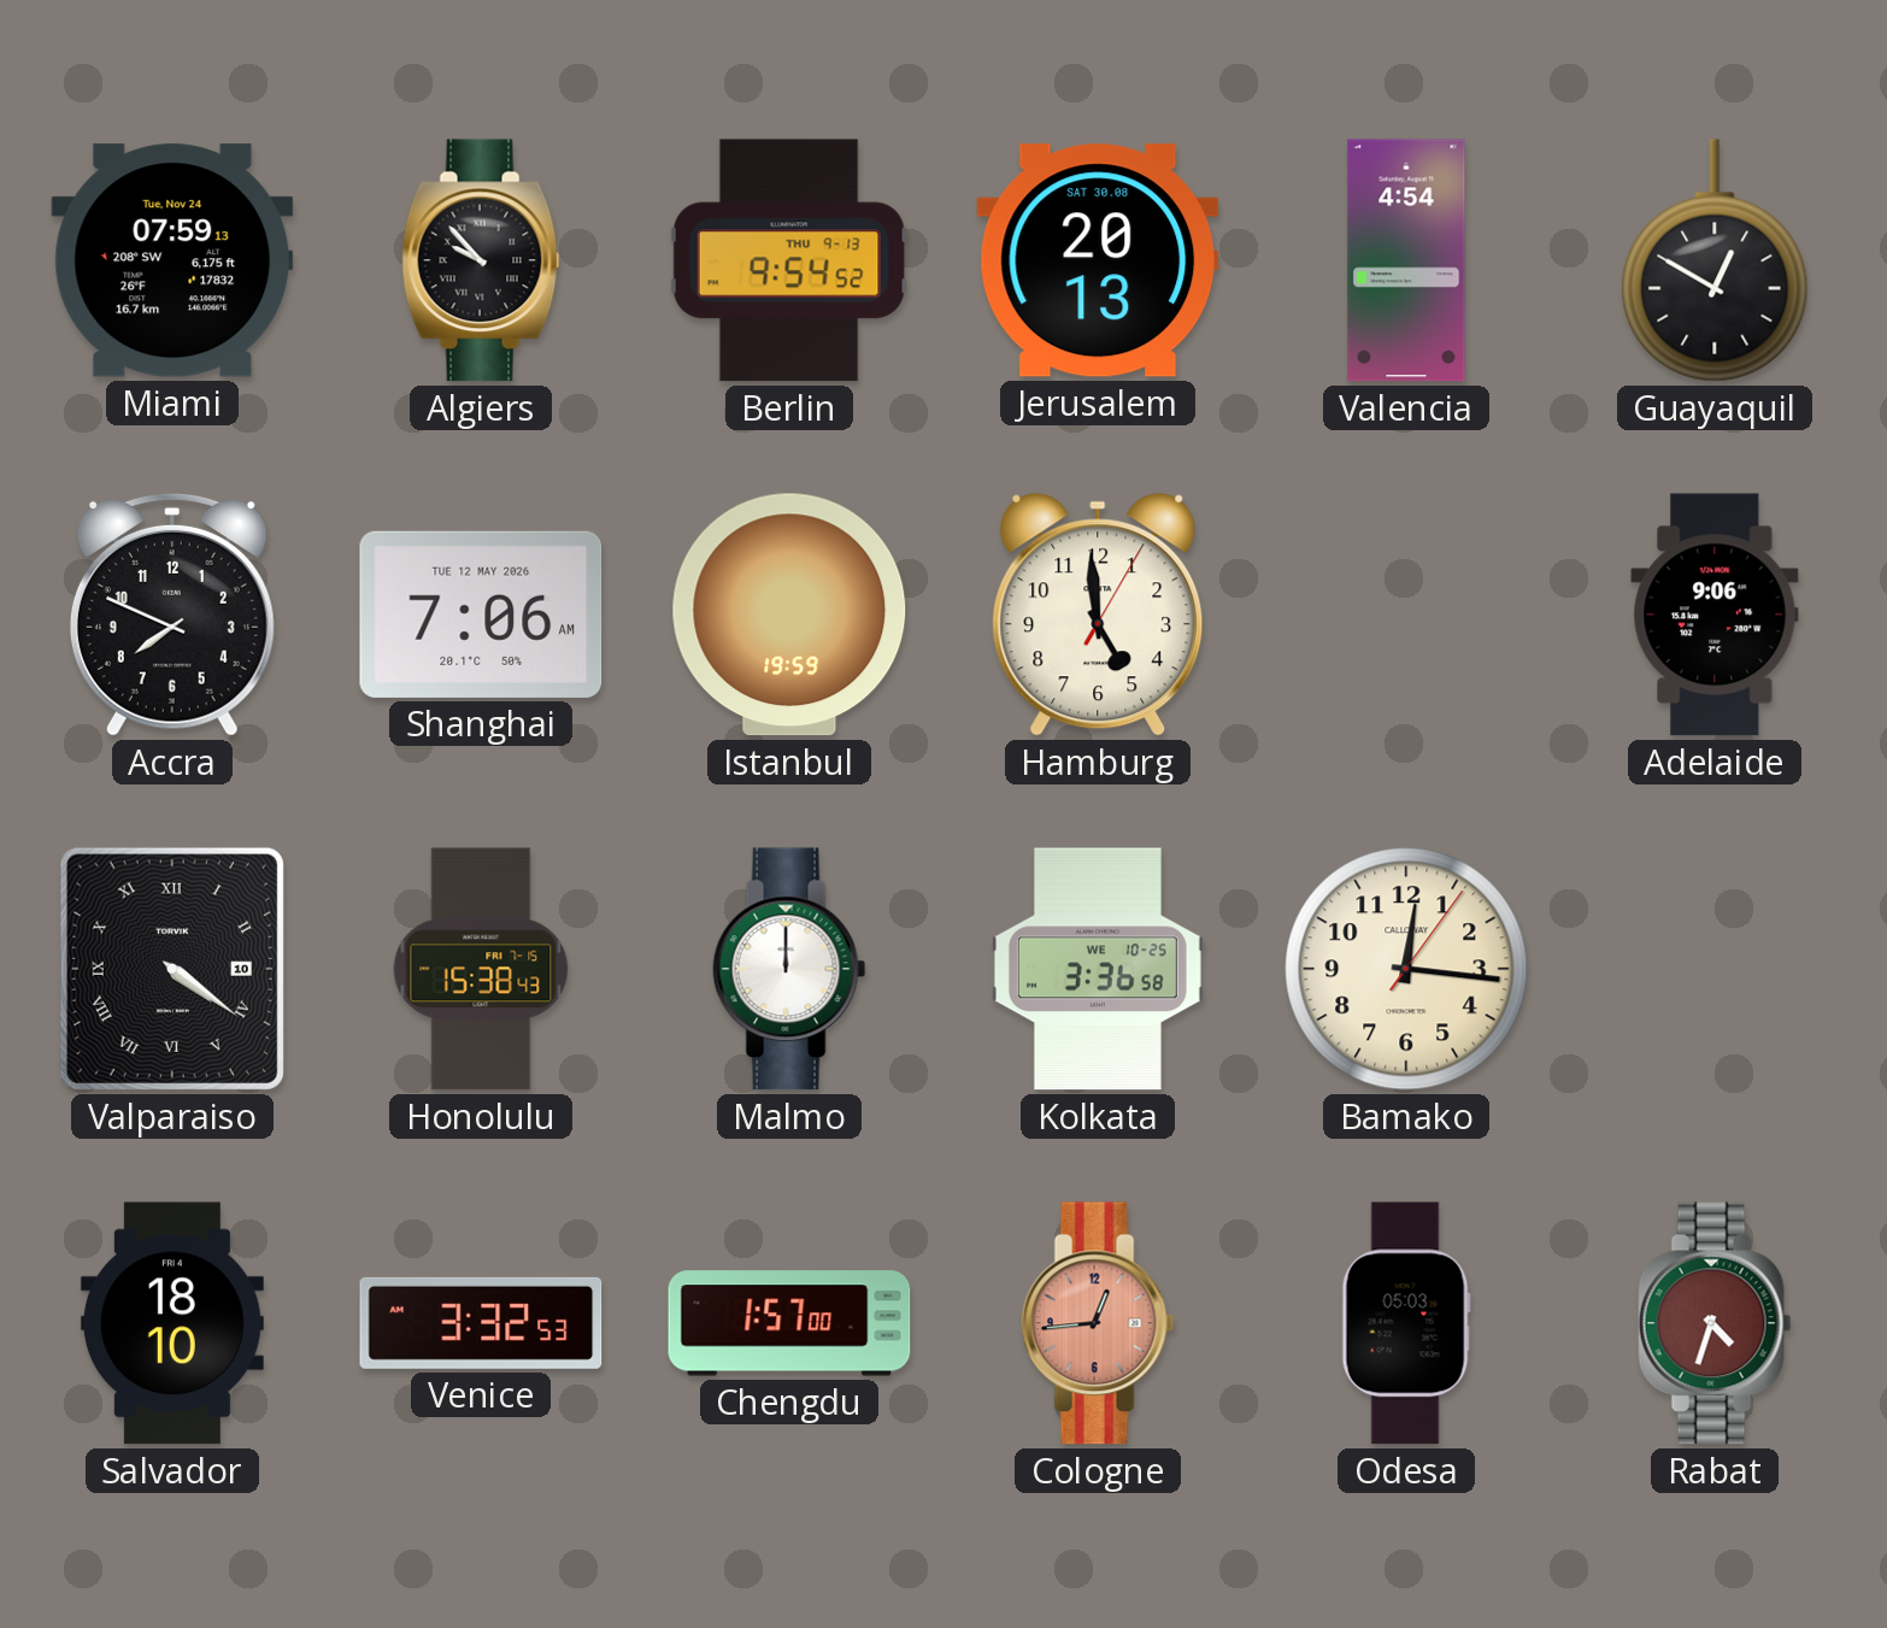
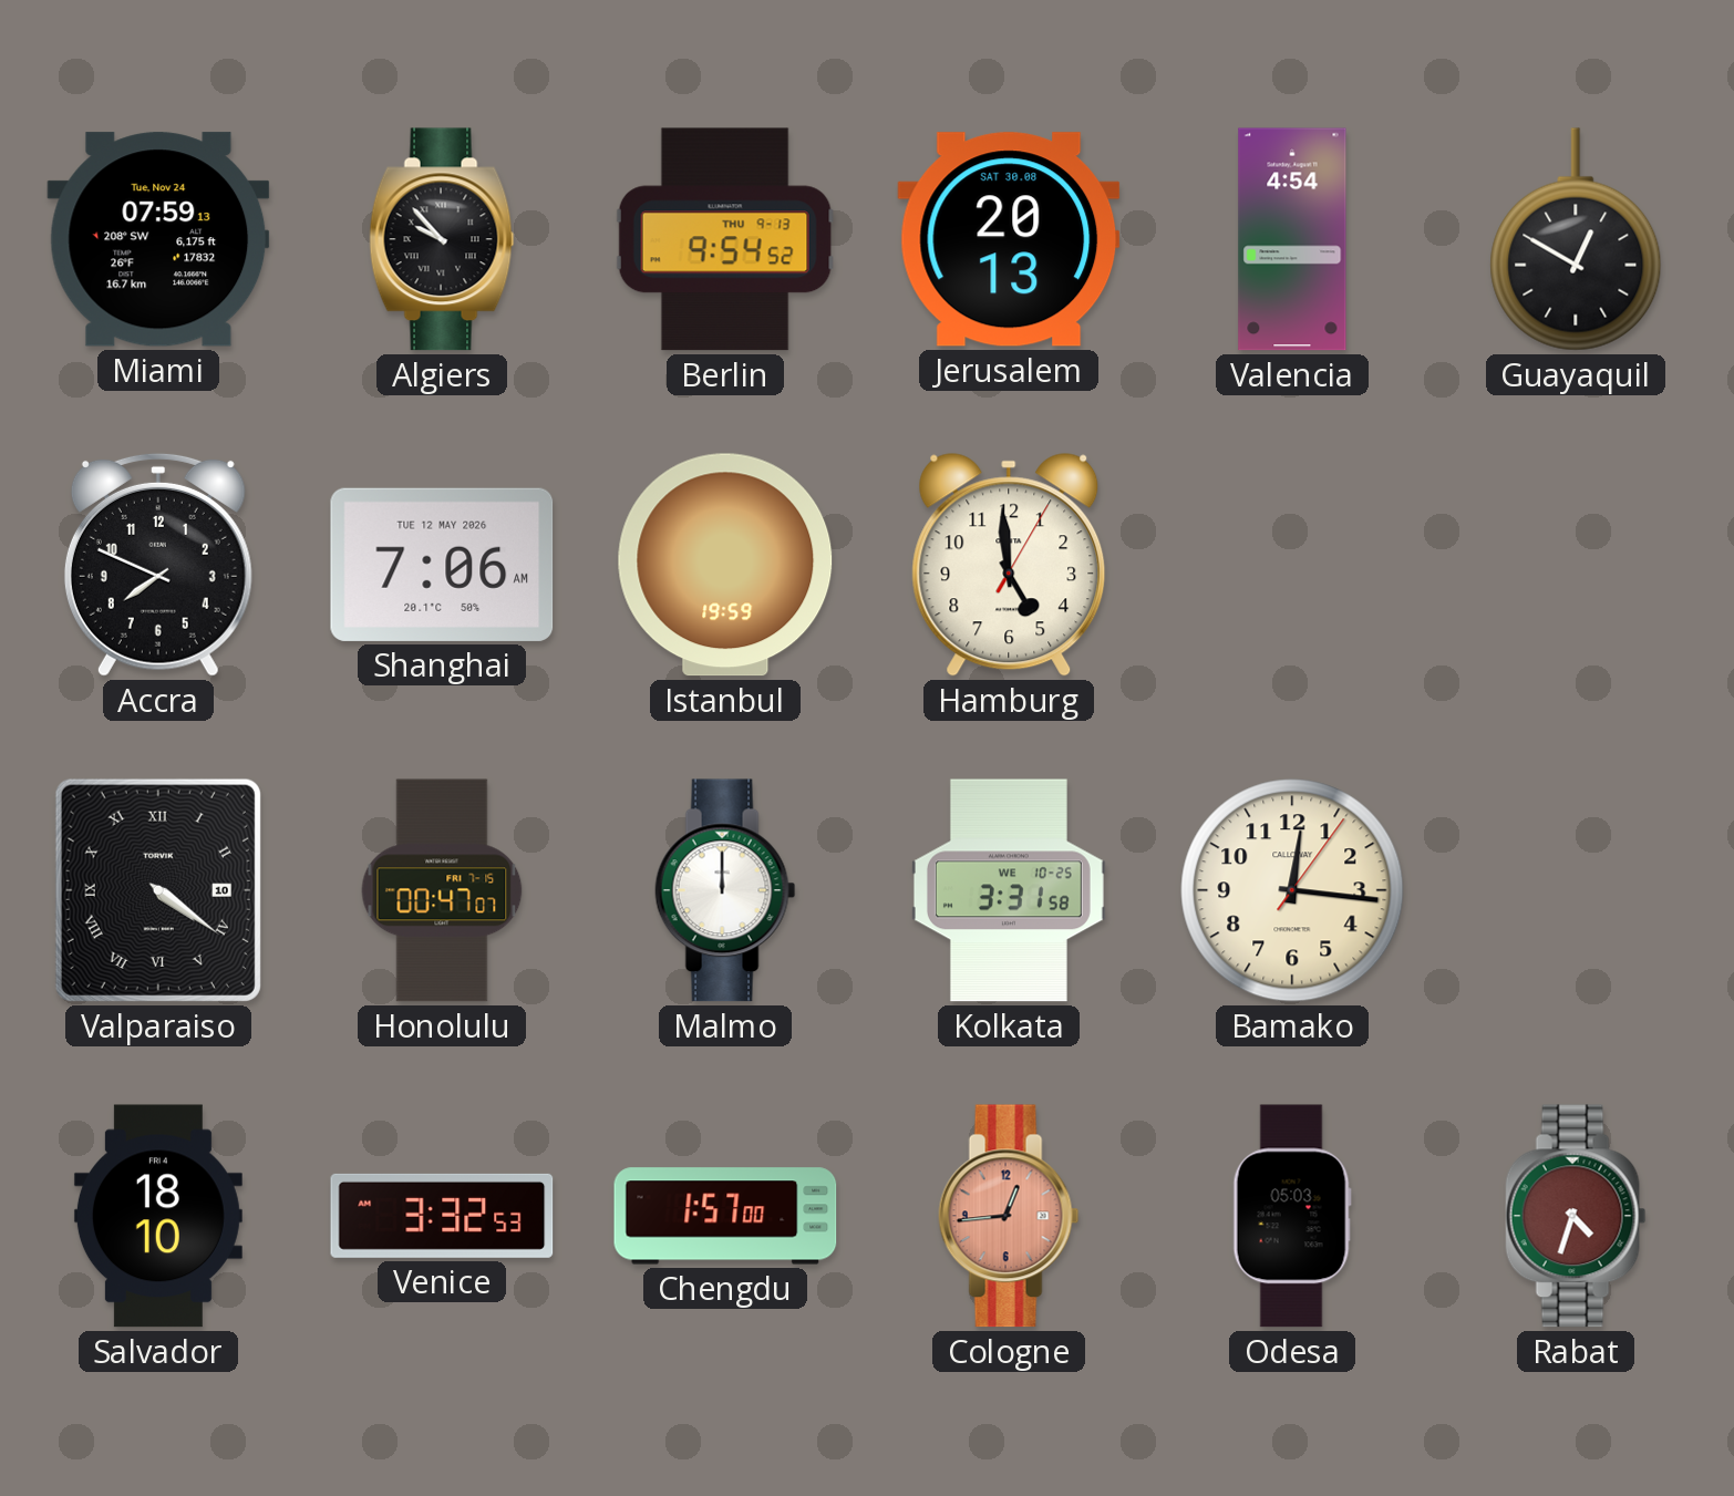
Adelaide: 9:06 -> none
Honolulu: 15:38 -> 00:47
Kolkata: 3:36 -> 3:31
